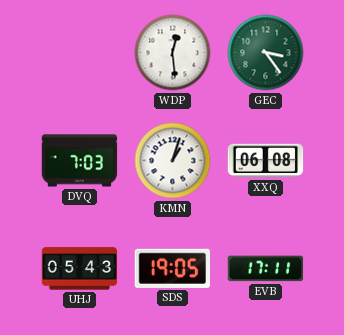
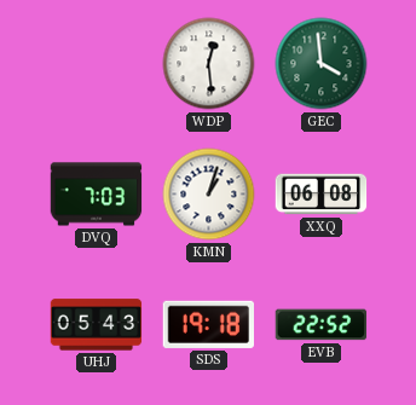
GEC: 3:24 -> 3:59
SDS: 19:05 -> 19:18
EVB: 17:11 -> 22:52
